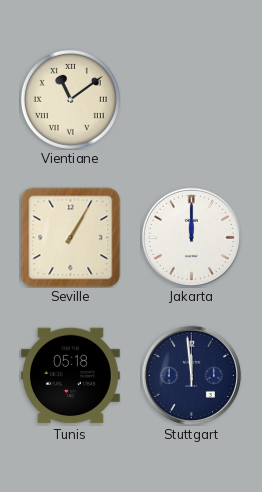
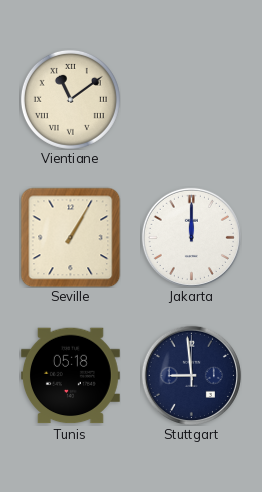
Stuttgart: 11:59 -> 8:59
